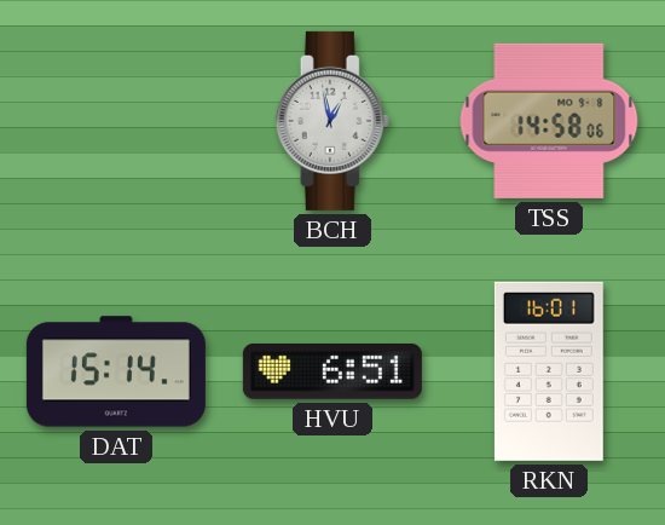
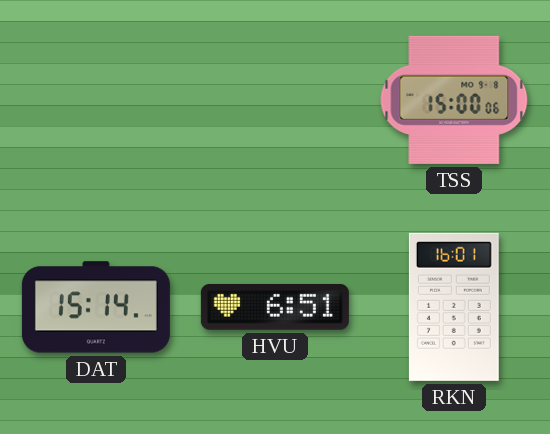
BCH: 12:58 -> none
TSS: 14:58 -> 15:00
